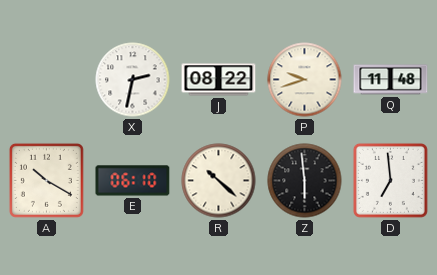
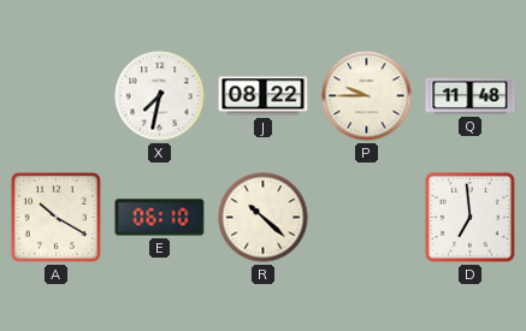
X: 2:32 -> 7:32
P: 9:42 -> 9:45
Z: 5:59 -> none
